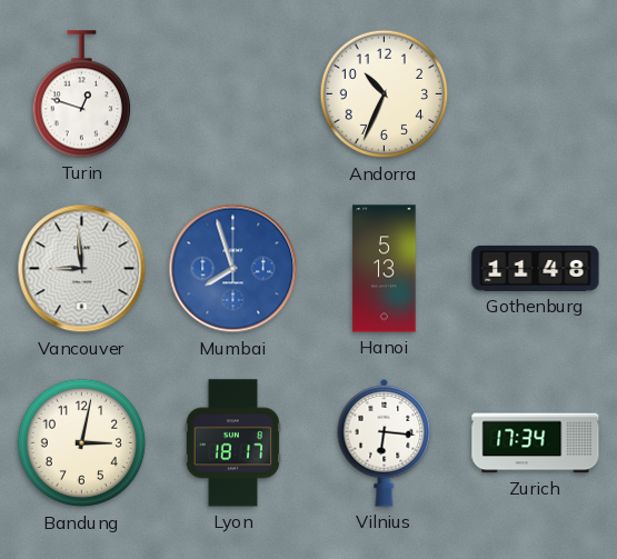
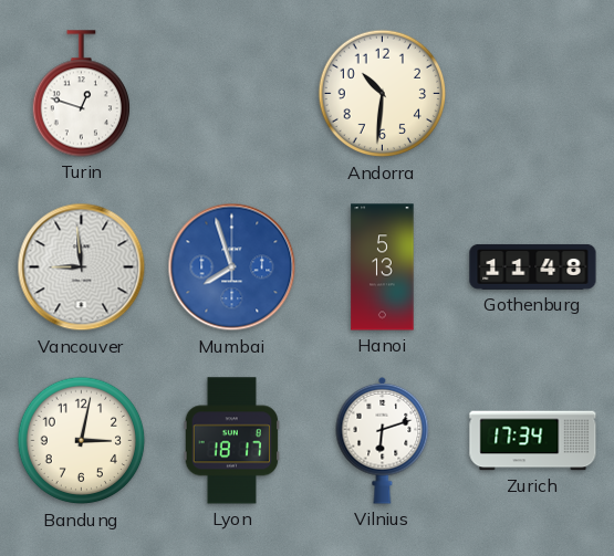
Andorra: 10:34 -> 10:31
Vilnius: 6:16 -> 6:12
